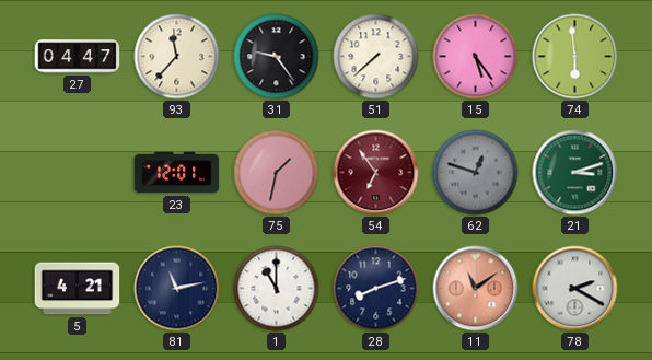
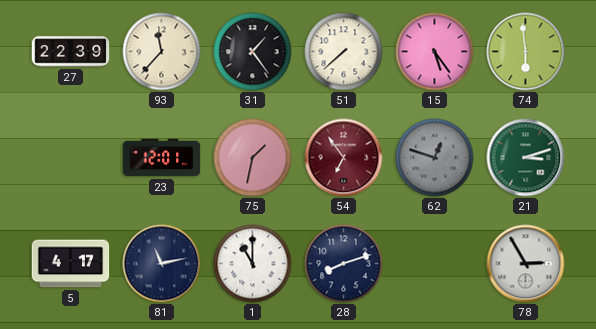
27: 04:47 -> 22:39
31: 9:24 -> 1:24
5: 4:21 -> 4:17
11: 11:09 -> none
78: 2:20 -> 2:55
